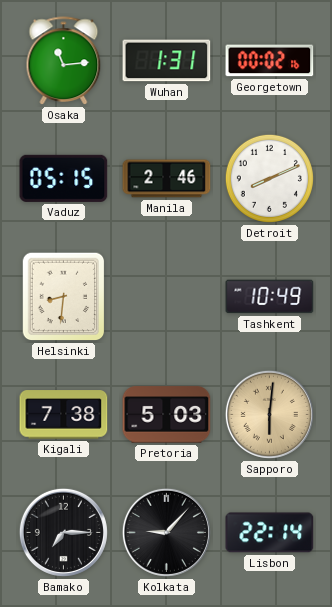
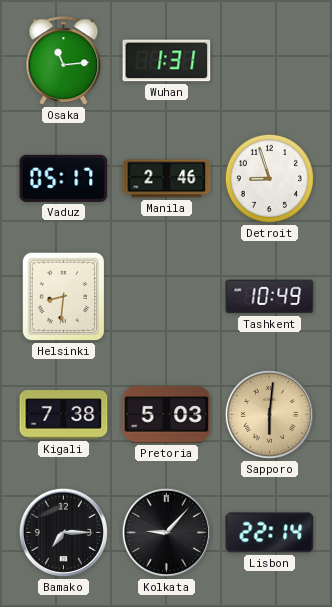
Georgetown: 00:02 -> none
Vaduz: 05:15 -> 05:17
Detroit: 8:11 -> 8:57
